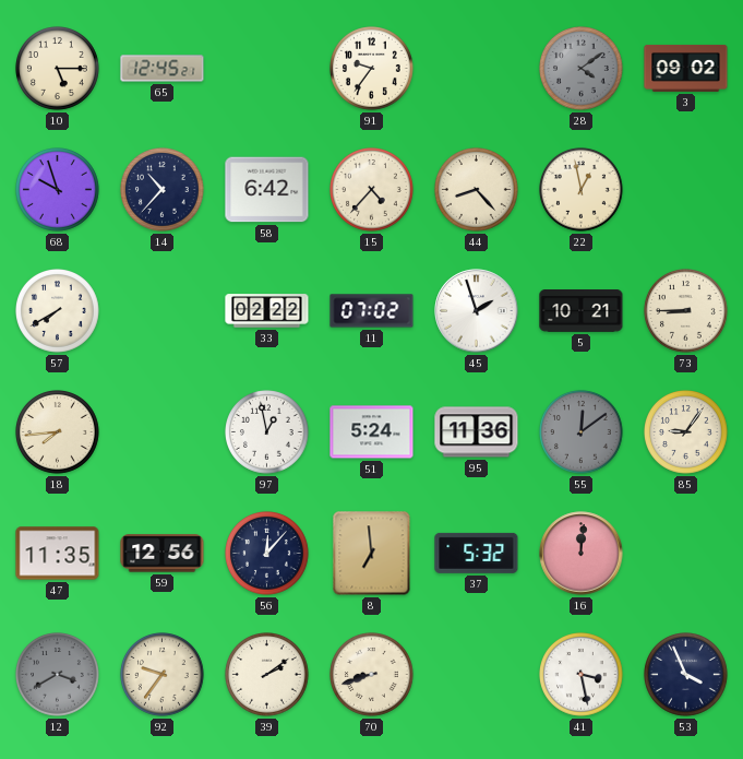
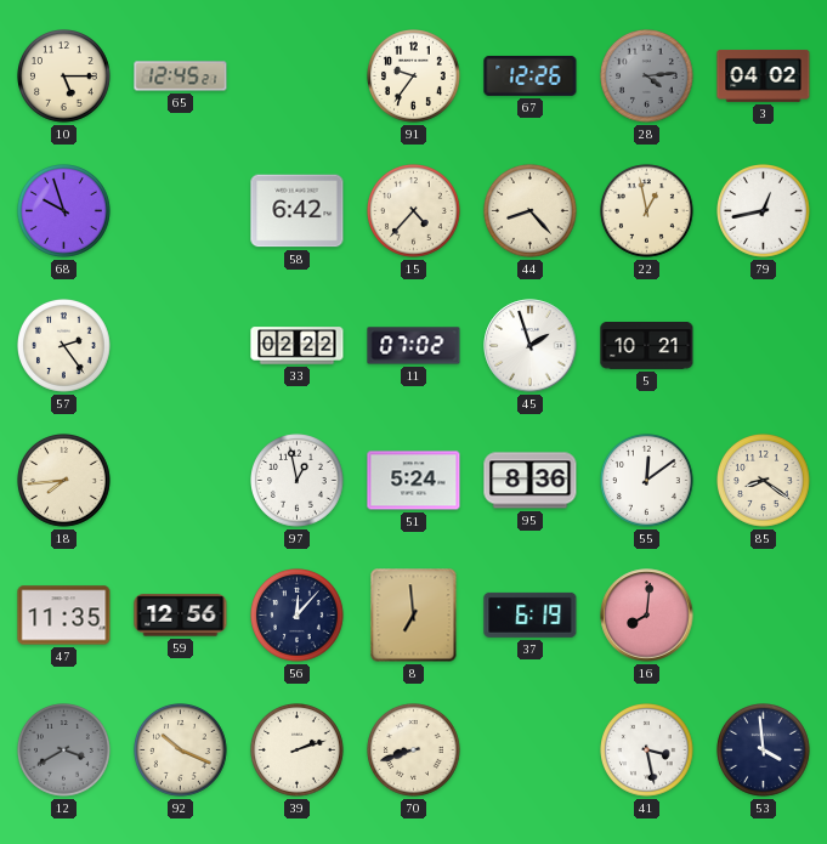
67: none -> 12:26
28: 4:09 -> 4:14
3: 09:02 -> 04:02
14: 10:37 -> none
79: none -> 12:43
57: 7:40 -> 2:24
73: 8:45 -> none
95: 11:36 -> 8:36
55 dial: grey -> white
85: 9:06 -> 8:21
37: 5:32 -> 6:19
16: 12:01 -> 8:01
92: 9:36 -> 10:19
39: 2:09 -> 2:12
53: 3:56 -> 3:59
